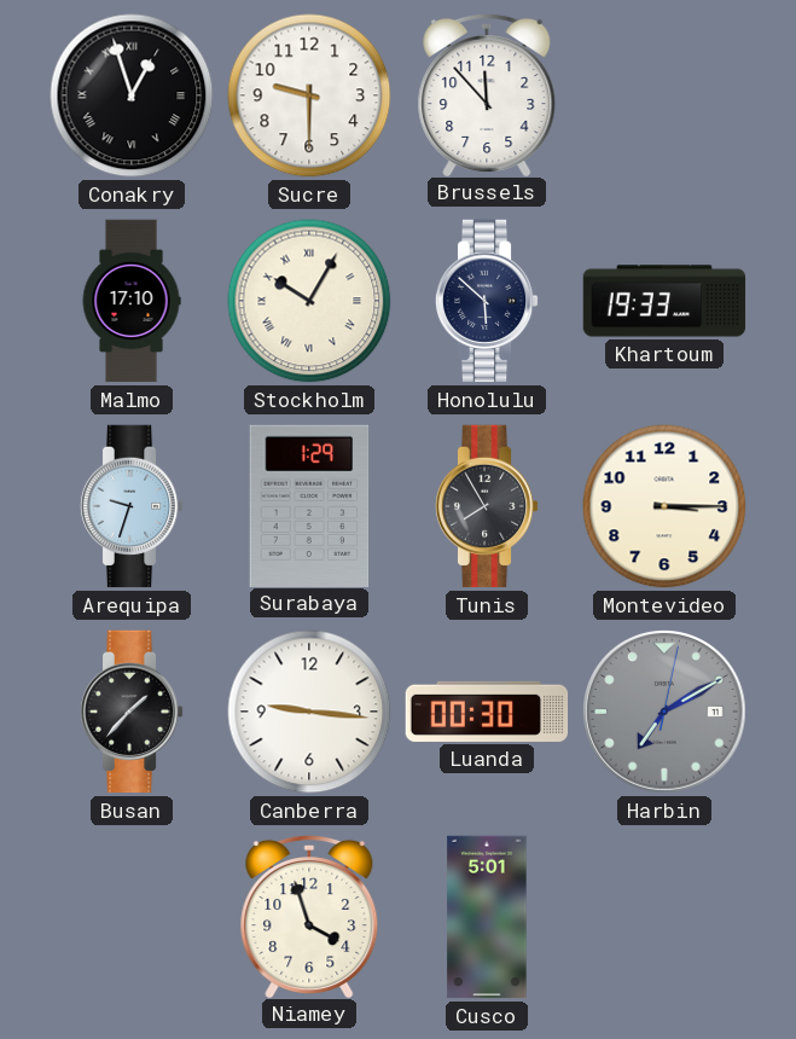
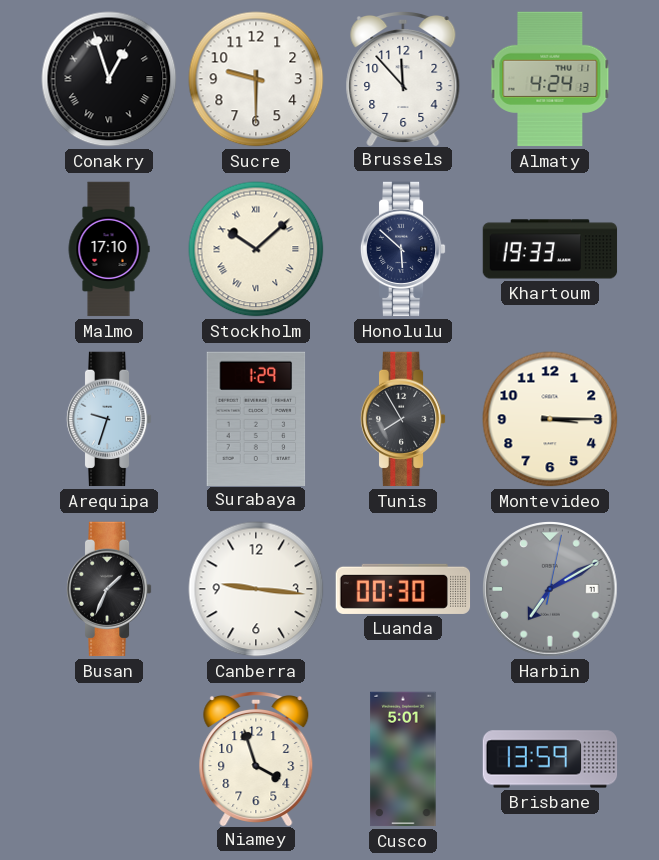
Almaty: none -> 4:24
Stockholm: 10:05 -> 10:08
Busan: 1:37 -> 1:34
Brisbane: none -> 13:59
